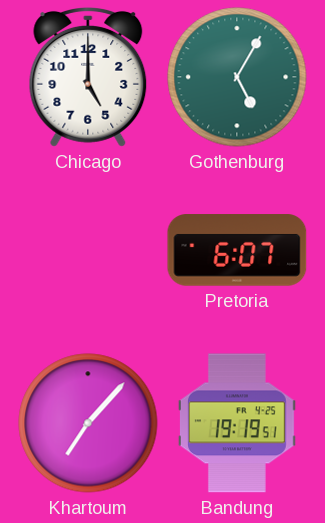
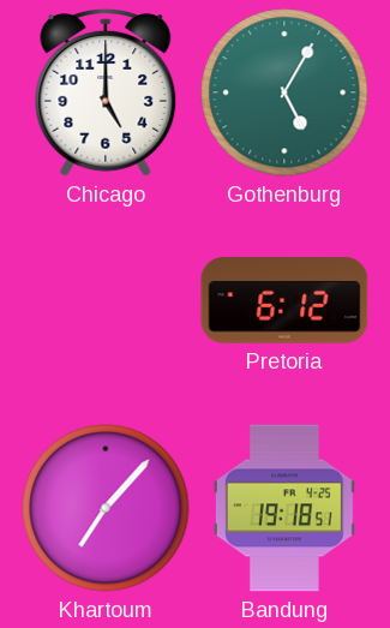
Pretoria: 6:07 -> 6:12
Bandung: 19:19 -> 19:18
